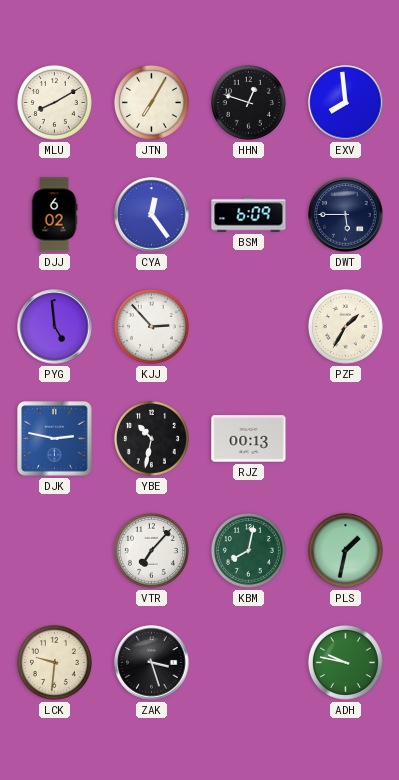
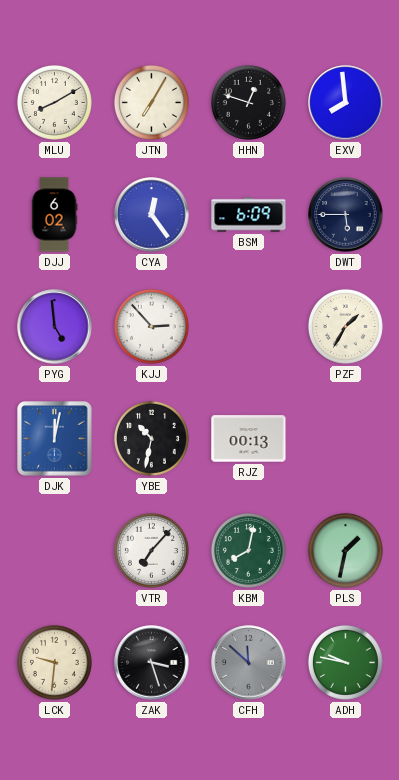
DJK: 2:47 -> 12:02
CFH: none -> 11:52
